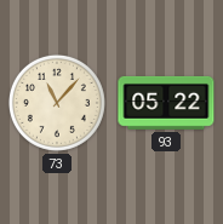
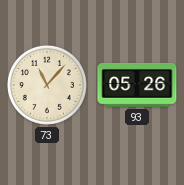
93: 05:22 -> 05:26
